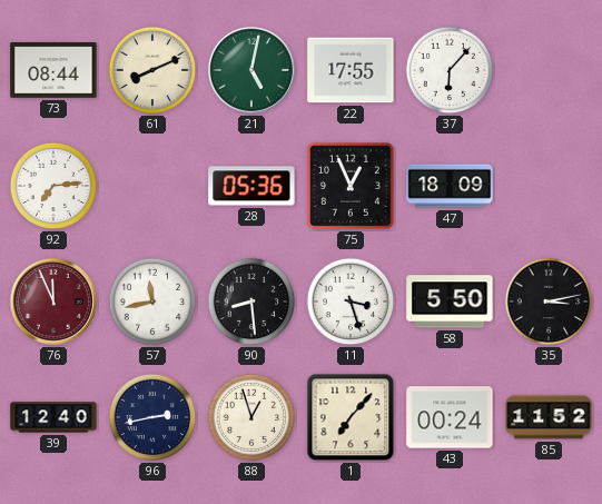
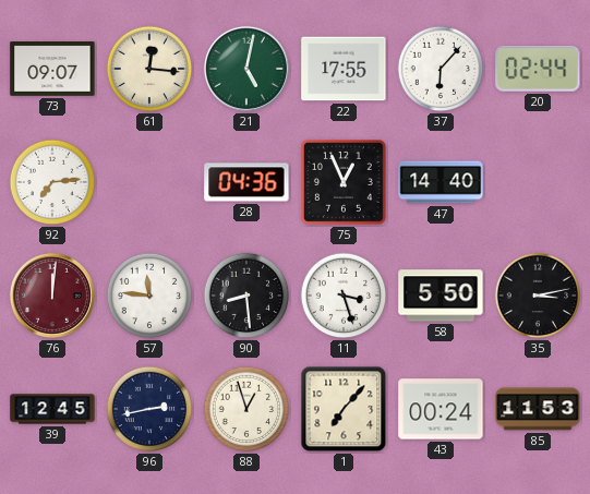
73: 08:44 -> 09:07
61: 8:11 -> 12:16
20: none -> 02:44
28: 05:36 -> 04:36
47: 18:09 -> 14:40
76: 11:56 -> 12:01
57: 11:43 -> 11:46
39: 12:40 -> 12:45
85: 11:52 -> 11:53
